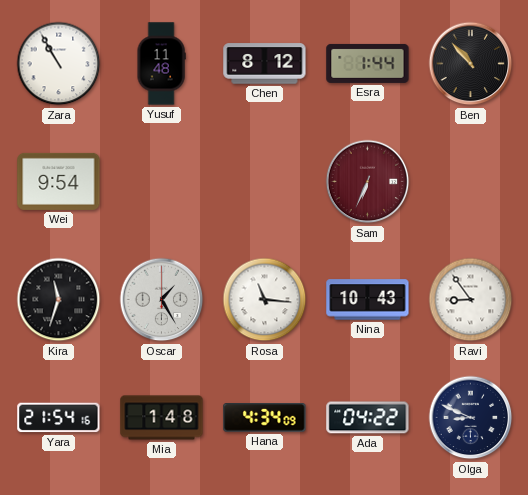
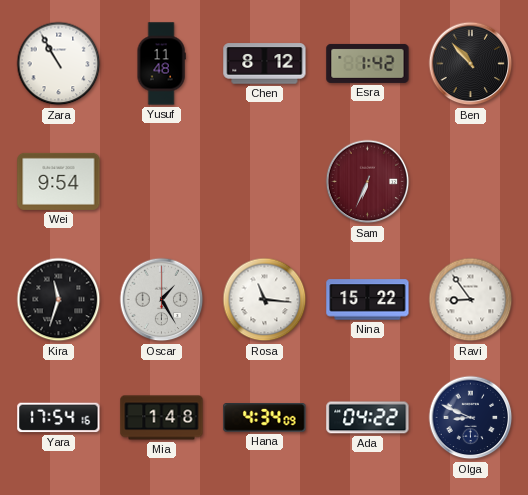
Esra: 1:44 -> 1:42
Nina: 10:43 -> 15:22
Yara: 21:54 -> 17:54
